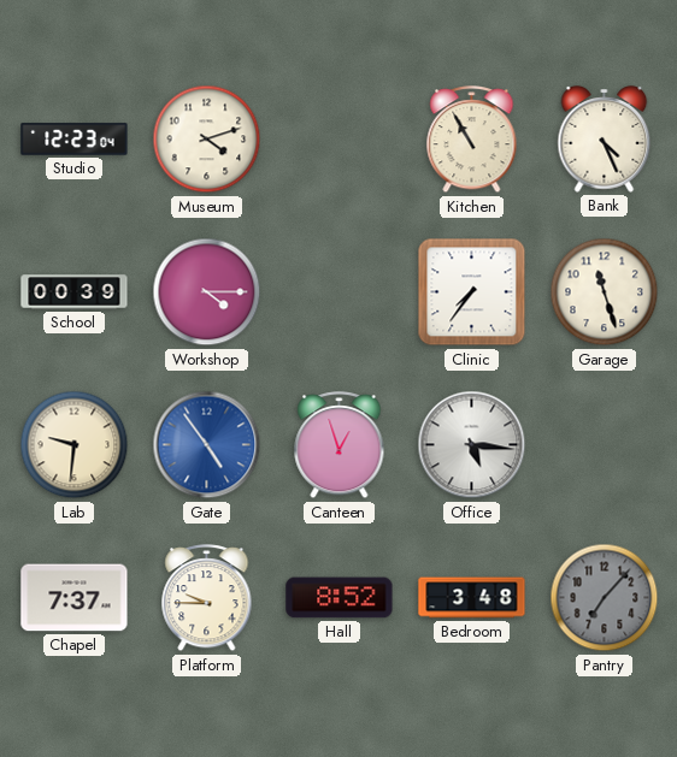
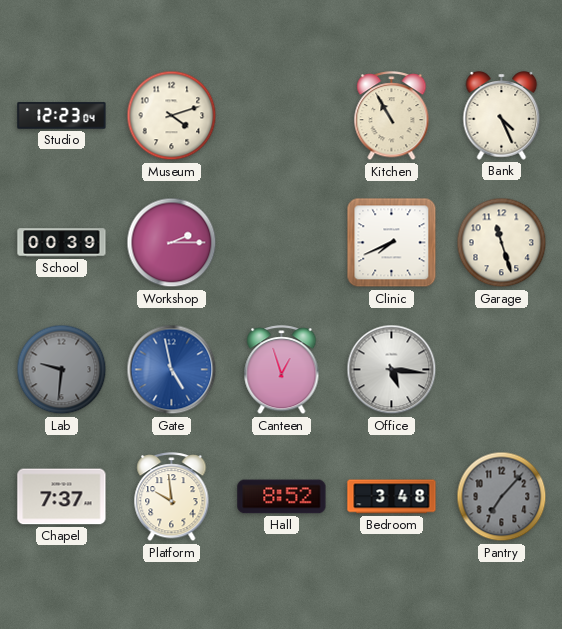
Workshop: 4:15 -> 2:15
Clinic: 7:36 -> 7:41
Lab dial: cream -> grey
Gate: 4:54 -> 4:58
Platform: 9:45 -> 9:59
